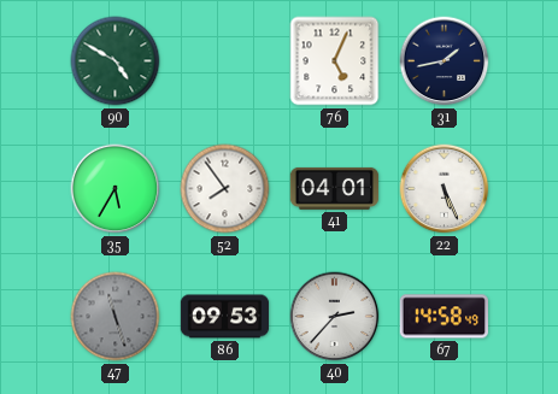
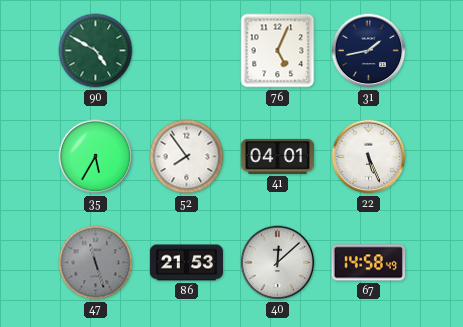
86: 09:53 -> 21:53
40: 2:37 -> 12:08
